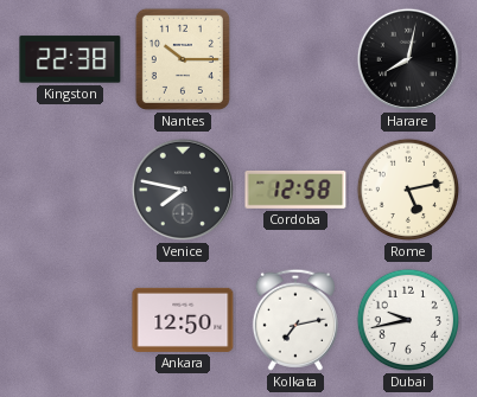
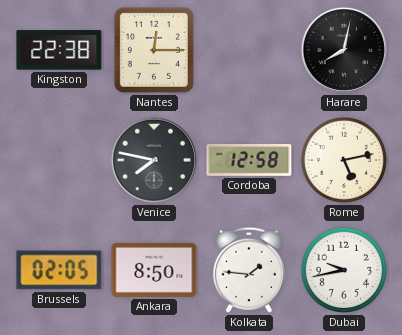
Nantes: 10:15 -> 12:15
Brussels: none -> 02:05
Ankara: 12:50 -> 8:50
Kolkata: 7:13 -> 1:46
